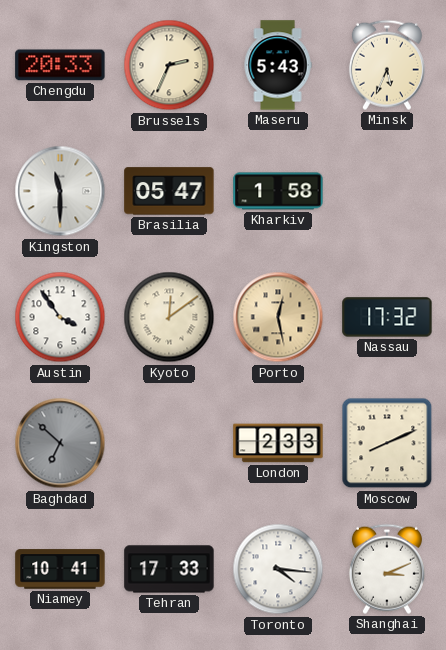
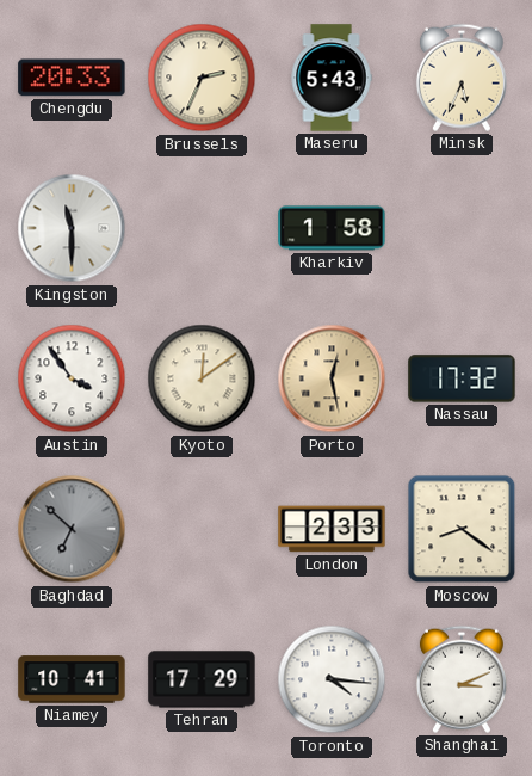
Brasilia: 05:47 -> none
Moscow: 8:11 -> 8:21
Tehran: 17:33 -> 17:29
